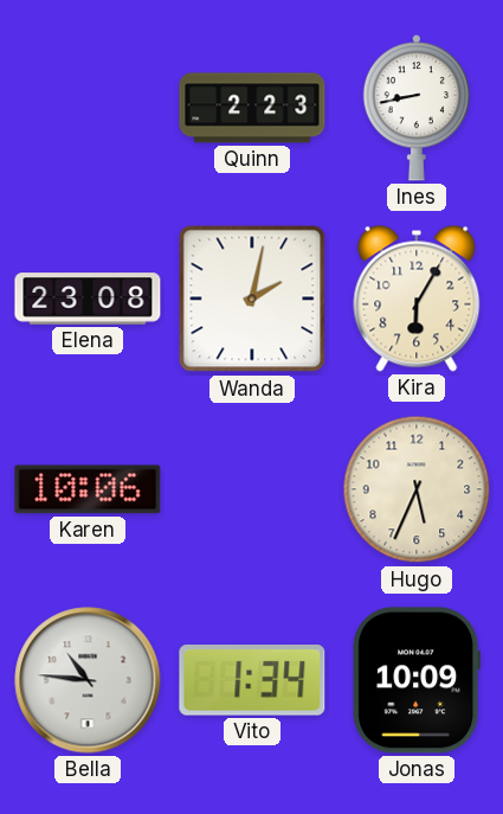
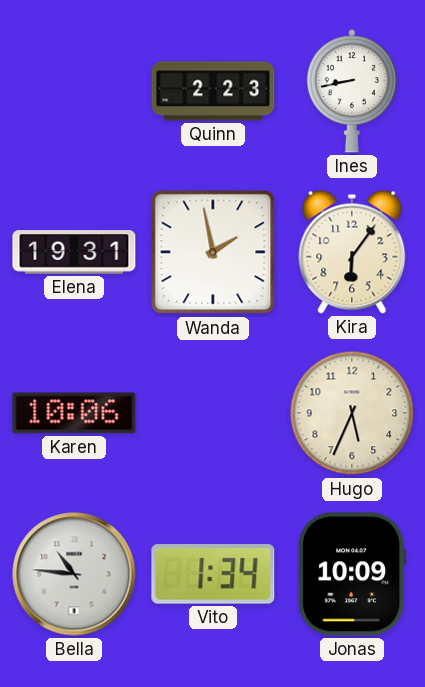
Elena: 23:08 -> 19:31
Wanda: 2:02 -> 1:58
Kira: 6:05 -> 6:06
